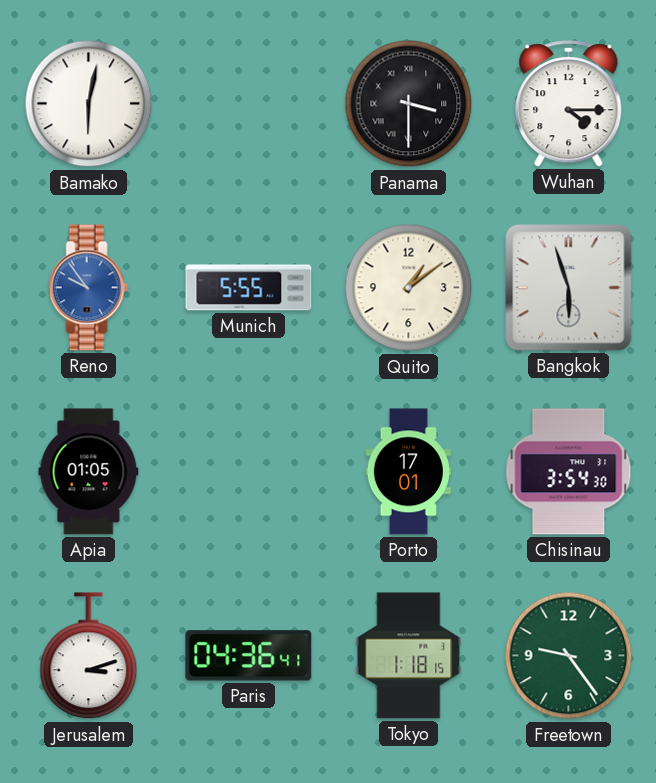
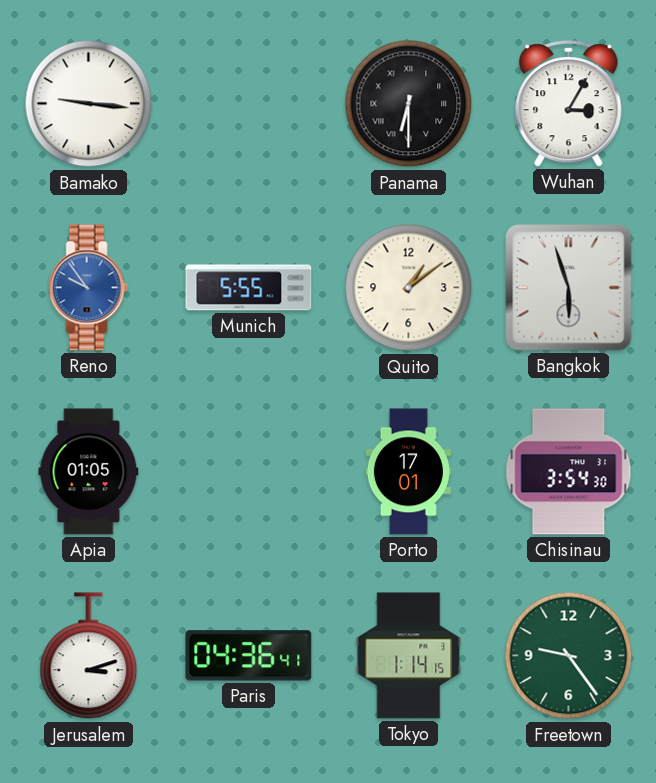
Bamako: 6:02 -> 9:16
Panama: 3:30 -> 6:30
Wuhan: 4:15 -> 3:05
Tokyo: 1:18 -> 1:14
